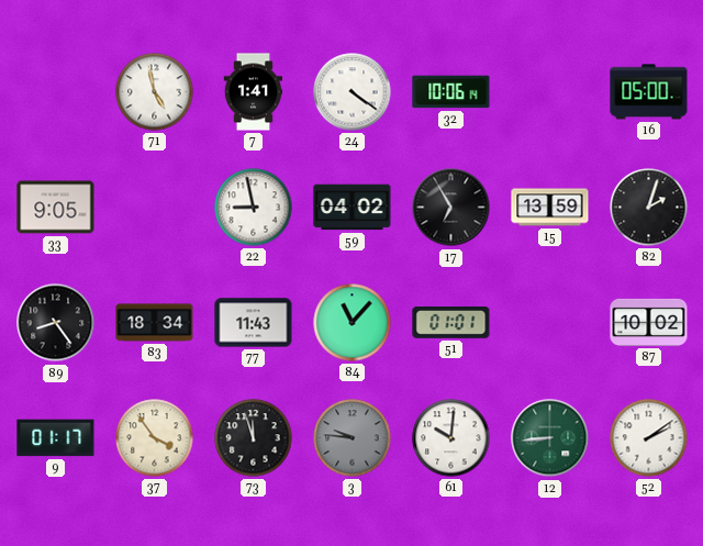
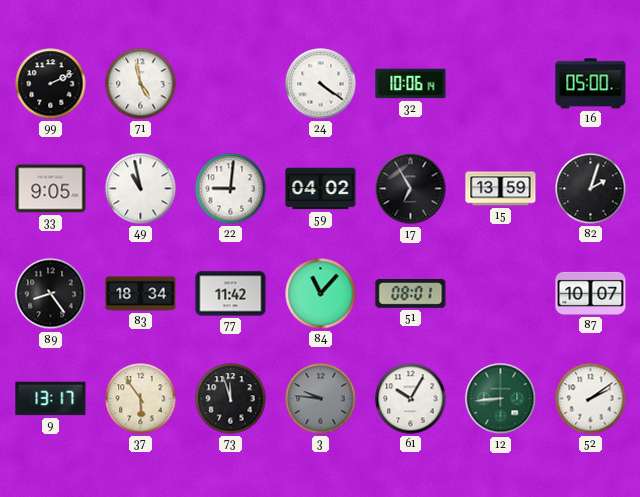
99: none -> 2:11
7: 1:41 -> none
49: none -> 10:58
22: 8:58 -> 9:01
77: 11:43 -> 11:42
51: 01:01 -> 08:01
87: 10:02 -> 10:07
9: 01:17 -> 13:17
37: 3:54 -> 5:54
61: 10:01 -> 10:05
